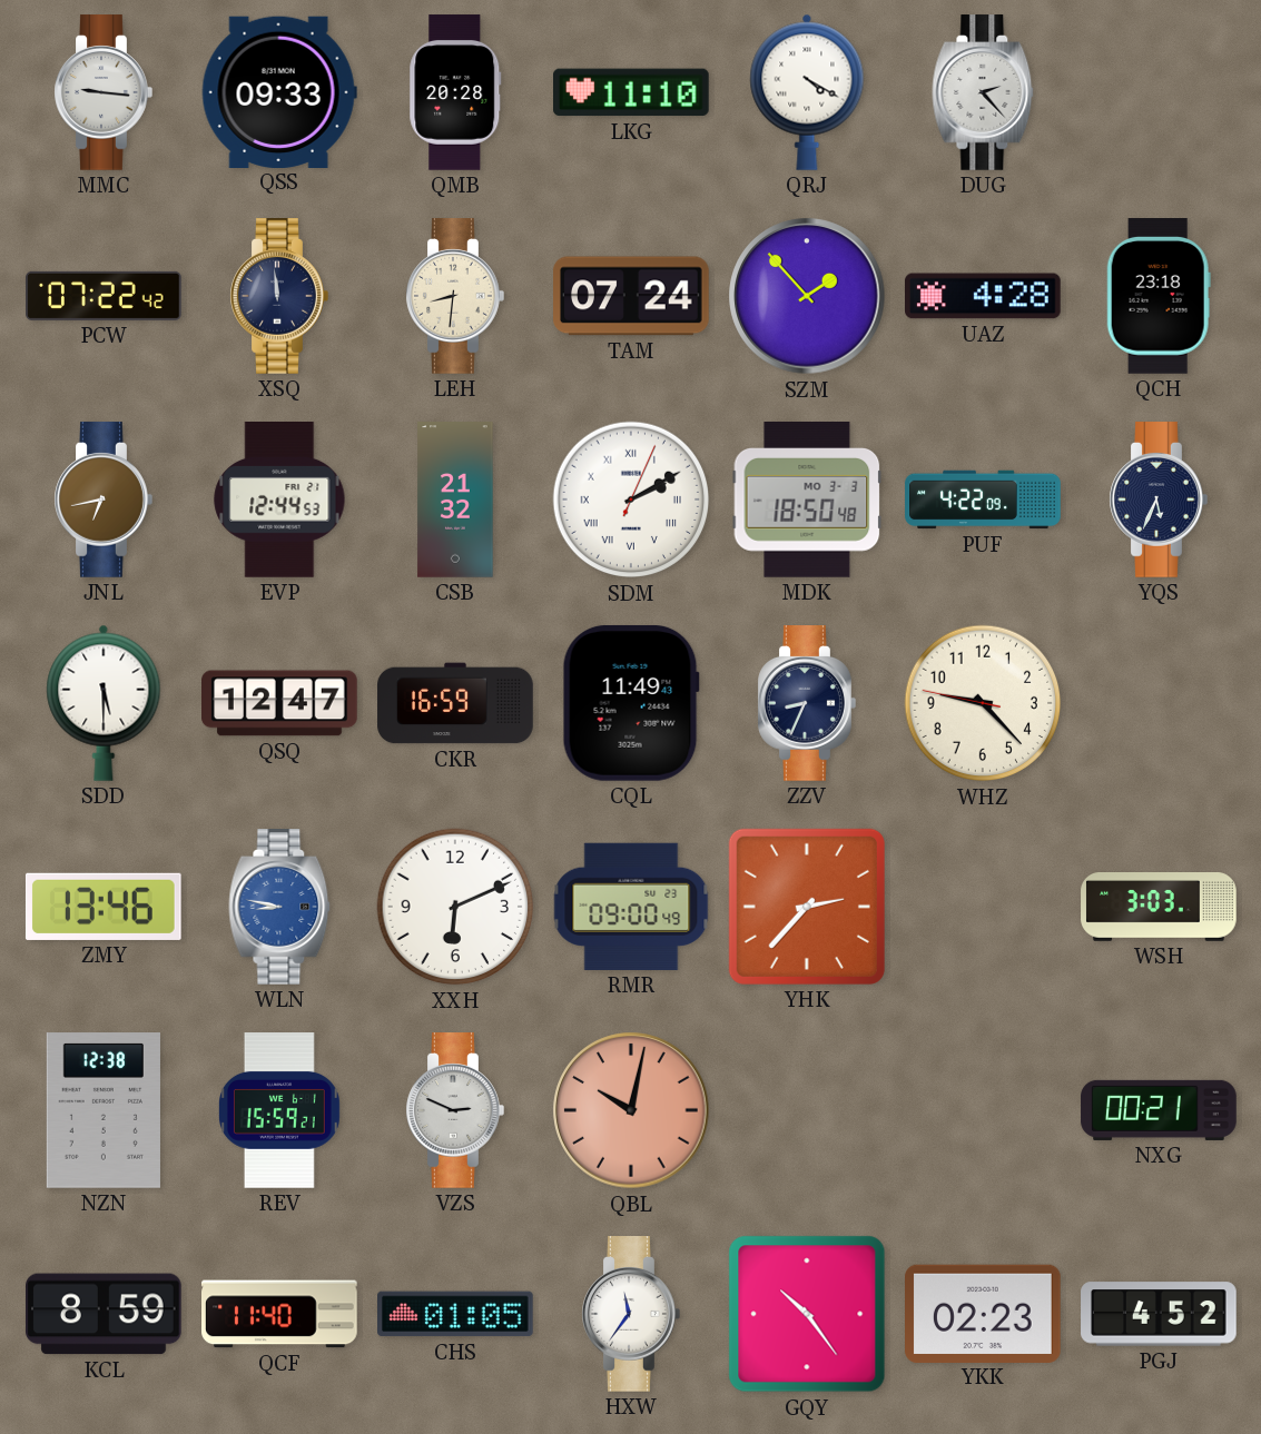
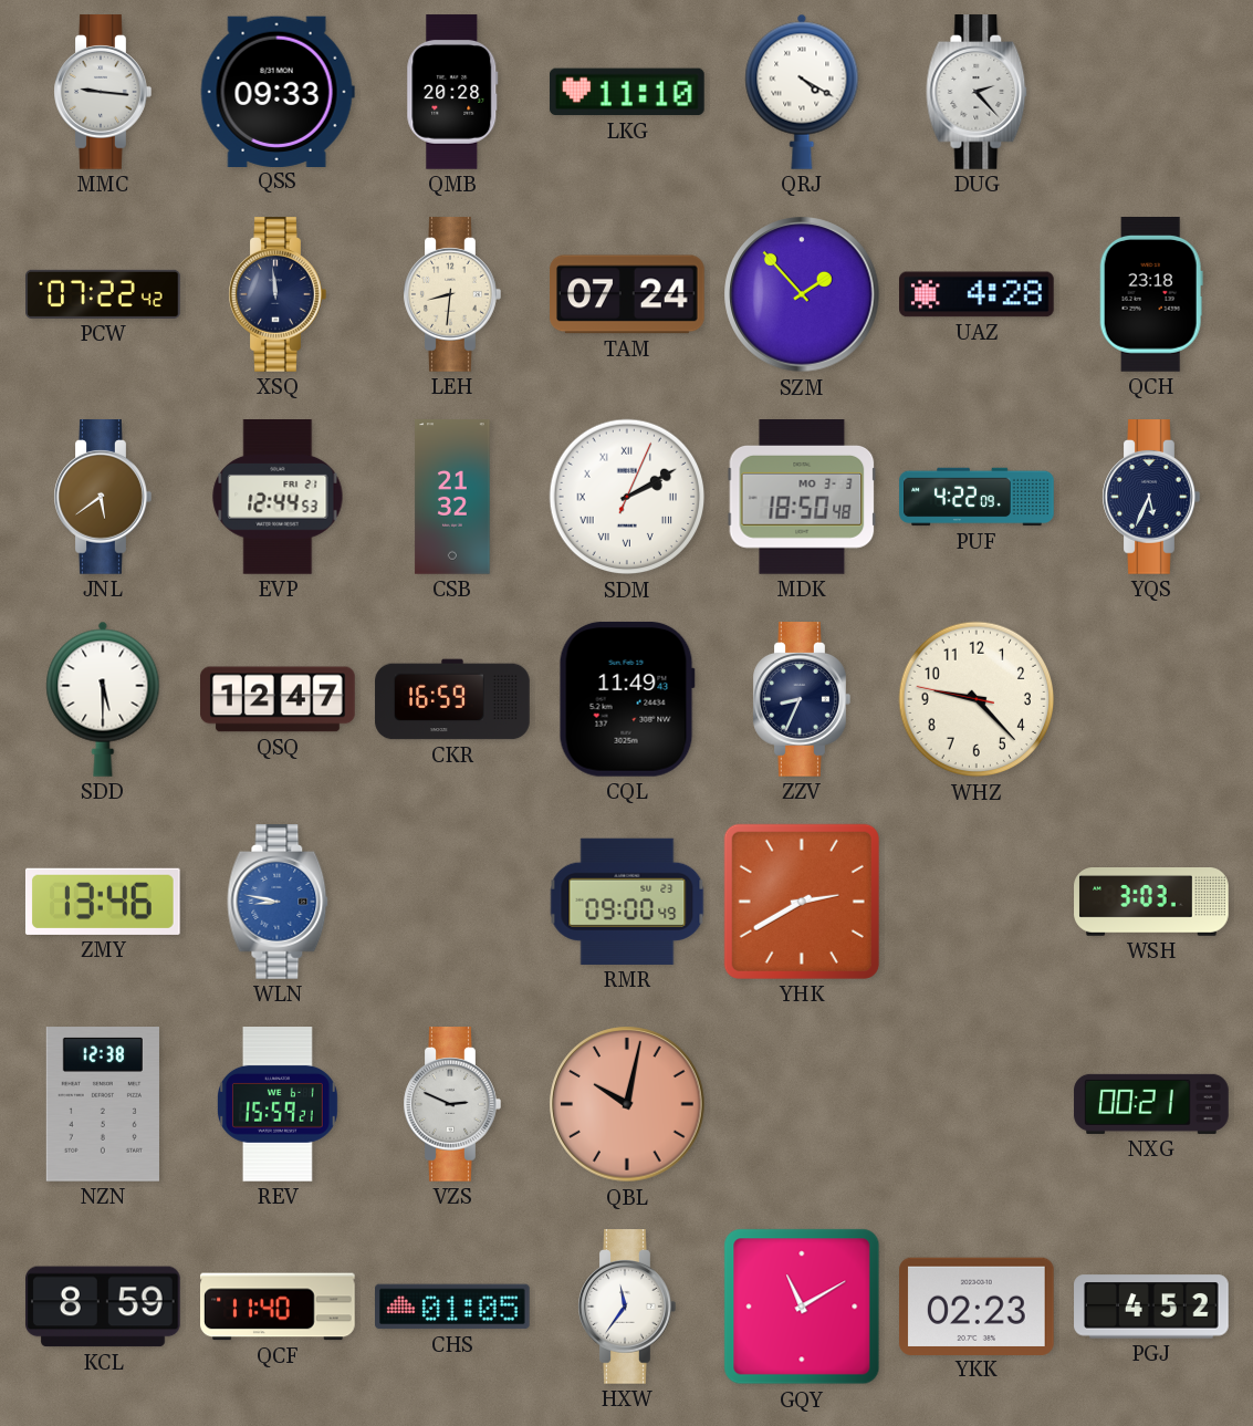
JNL: 6:43 -> 5:39
XXH: 6:11 -> none
YHK: 2:37 -> 2:40
GQY: 10:24 -> 11:10
